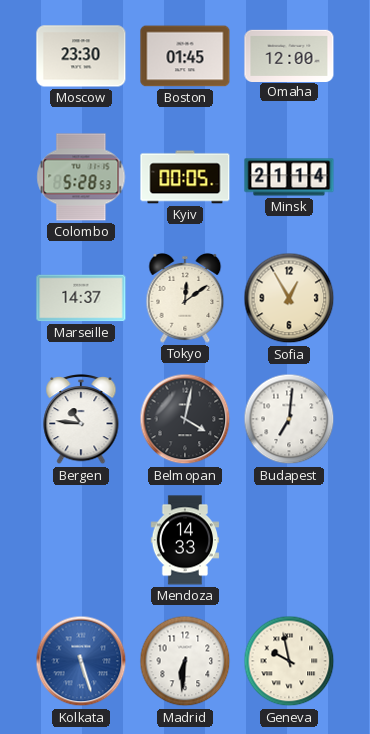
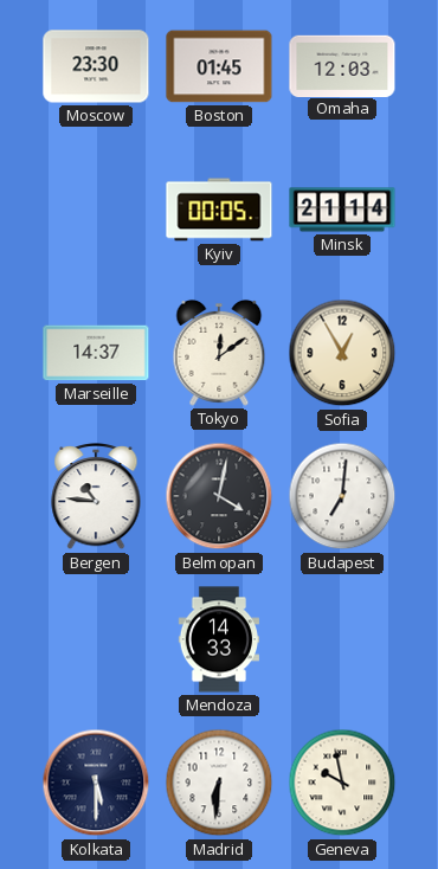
Omaha: 12:00 -> 12:03
Colombo: 5:28 -> none
Kolkata: 5:27 -> 5:30
Kolkata dial: blue -> navy
